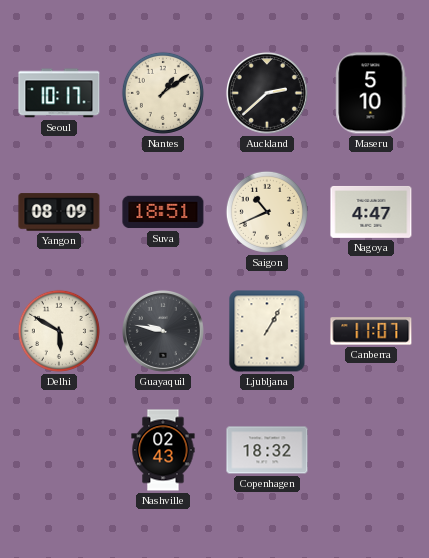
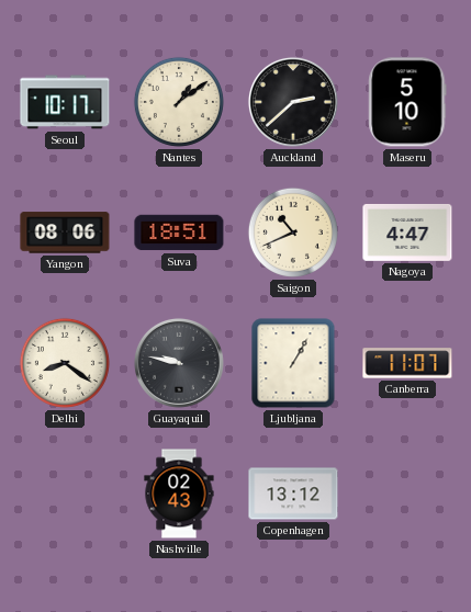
Yangon: 08:09 -> 08:06
Delhi: 5:50 -> 8:21
Copenhagen: 18:32 -> 13:12
